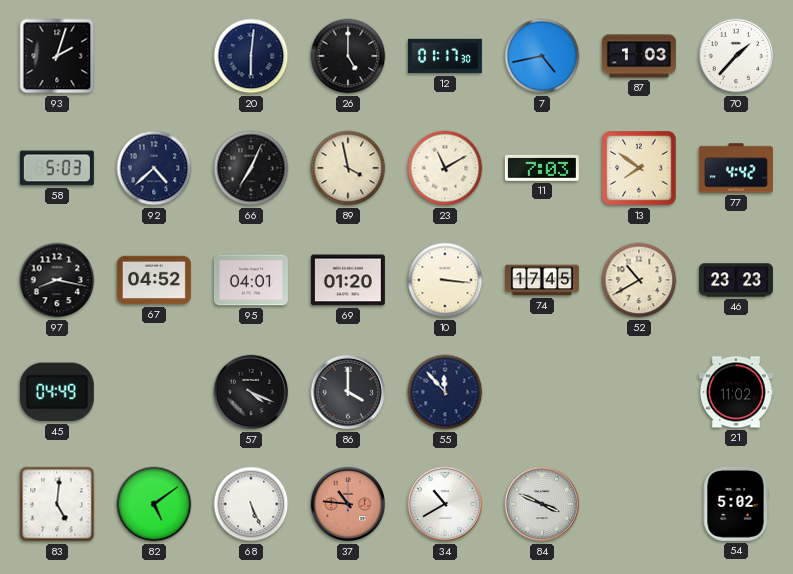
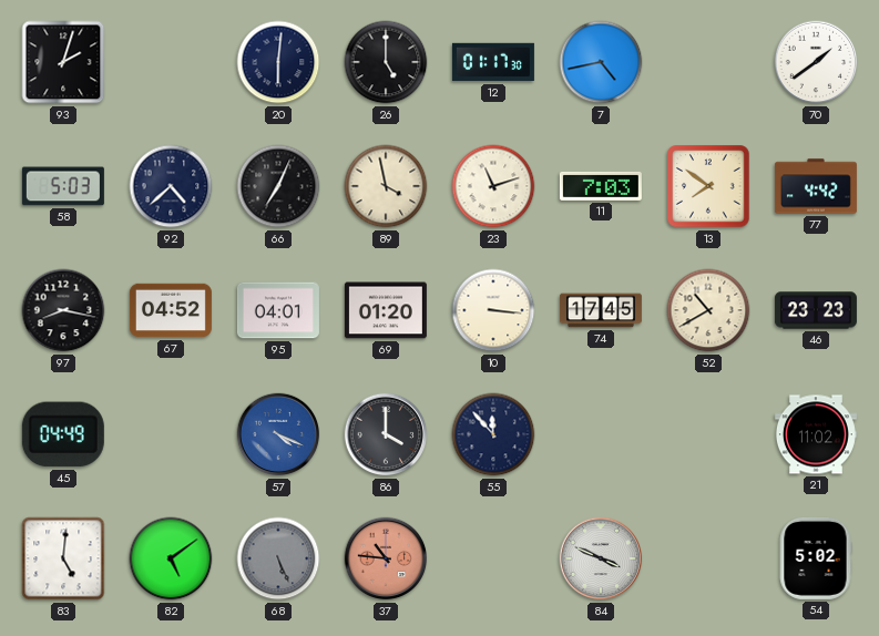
87: 1:03 -> none
70: 1:37 -> 1:39
23: 11:10 -> 11:12
57 dial: black -> blue
68 dial: white -> grey
34: 10:40 -> none
